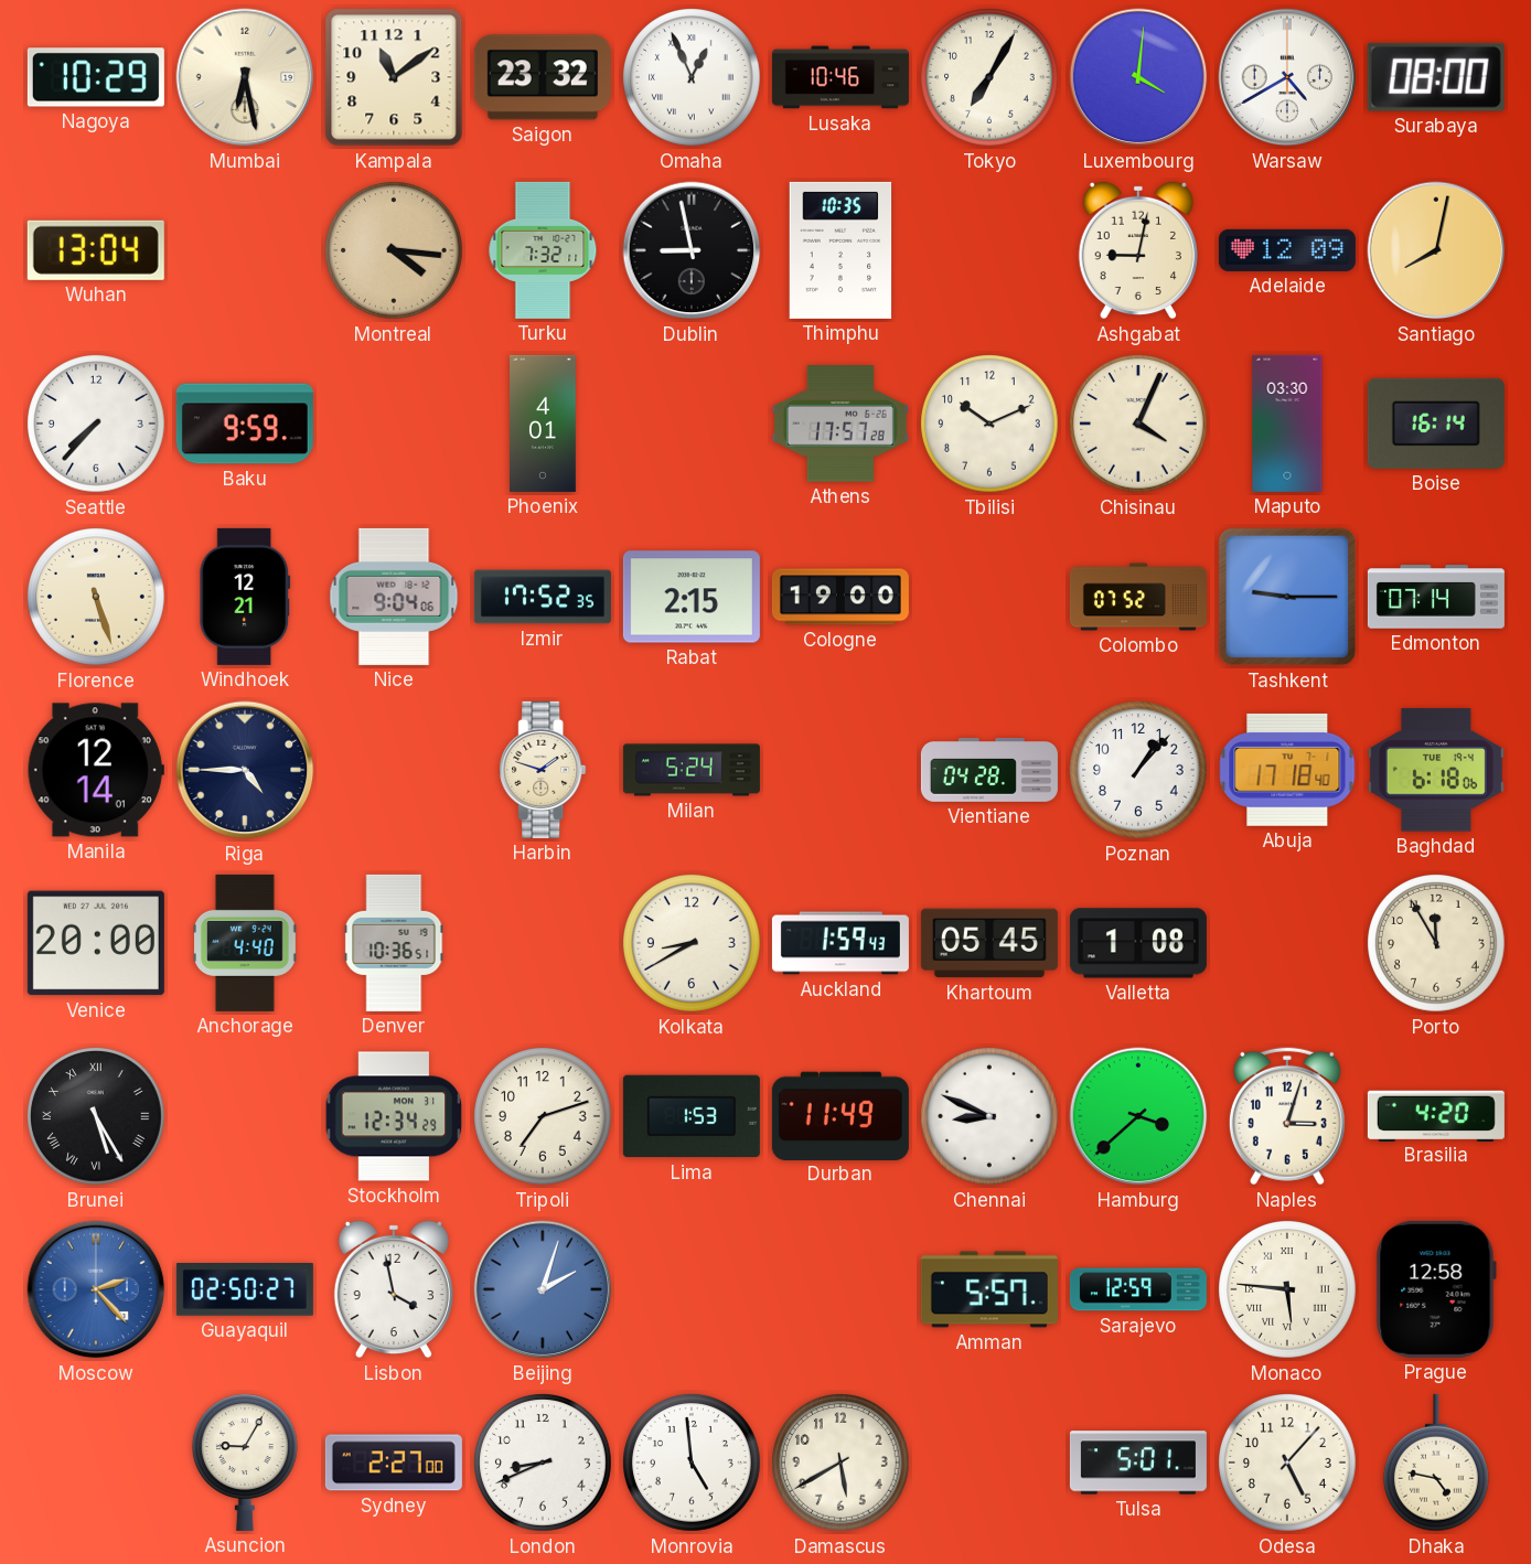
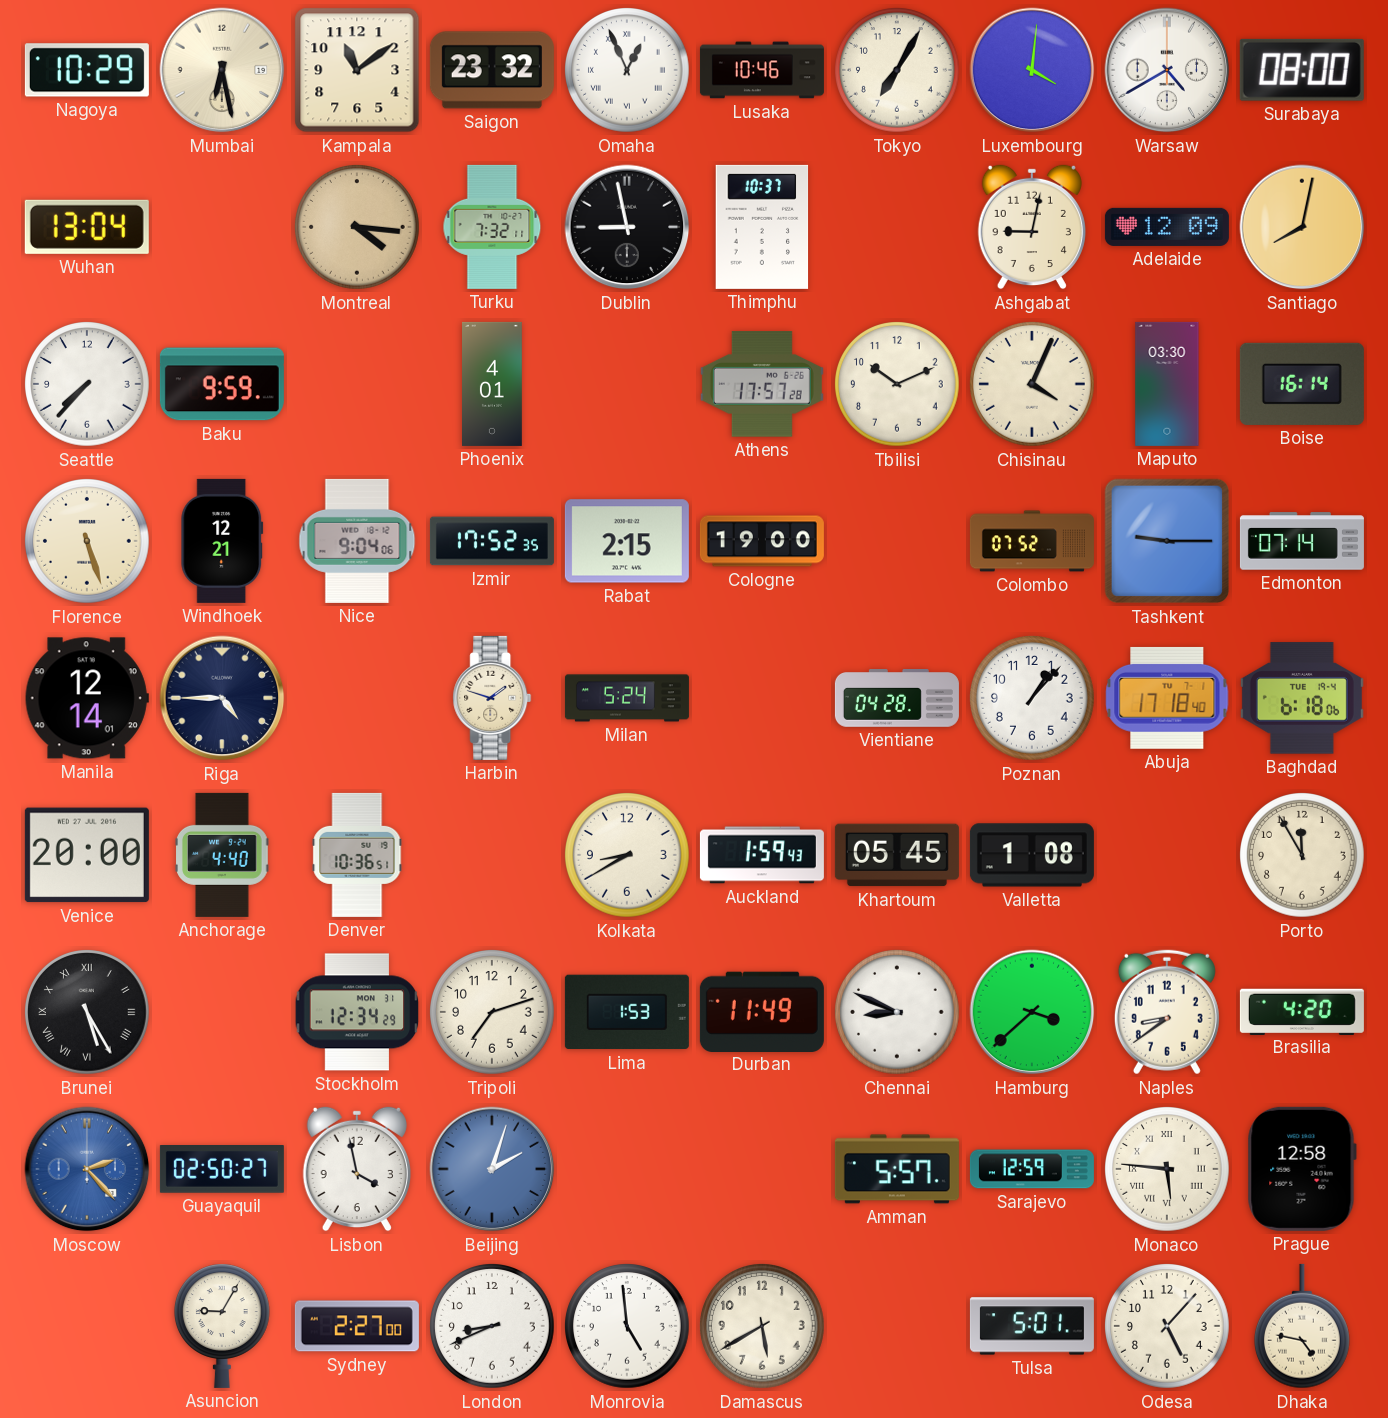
Thimphu: 10:35 -> 10:37
Naples: 3:03 -> 8:39
